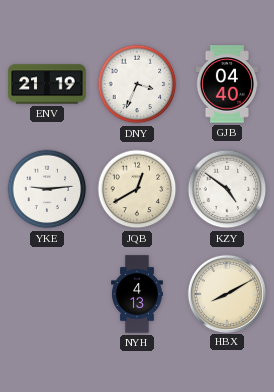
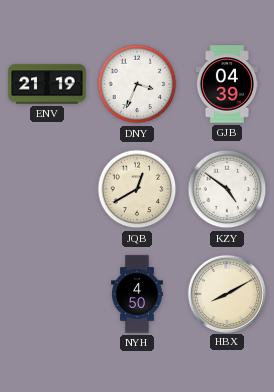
GJB: 04:40 -> 04:39
YKE: 9:14 -> none
NYH: 4:13 -> 4:50
